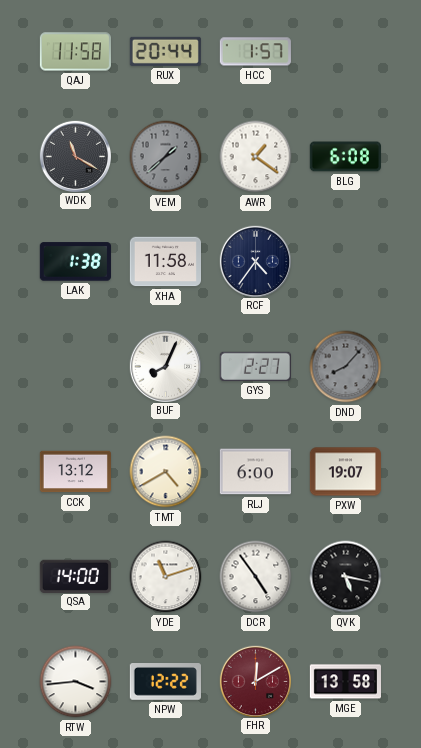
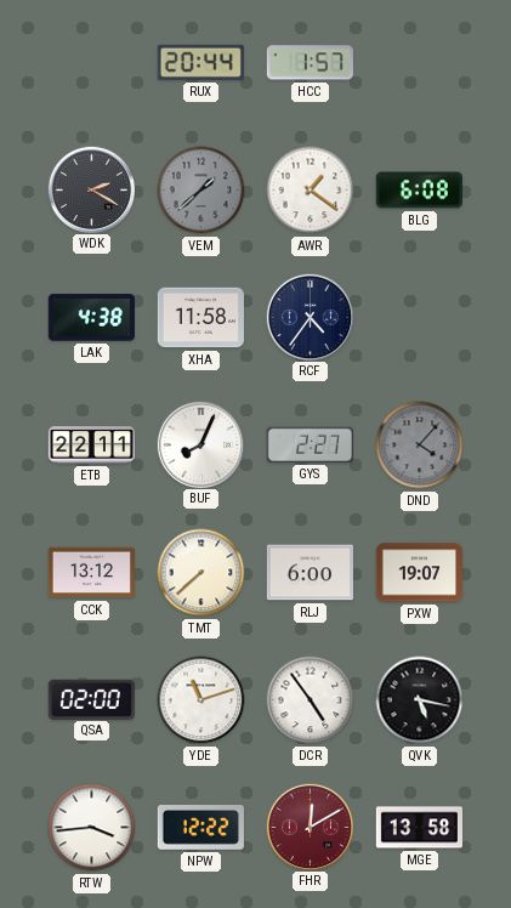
QAJ: 11:58 -> none
WDK: 11:20 -> 2:20
LAK: 1:38 -> 4:38
ETB: none -> 22:11
DND: 8:07 -> 4:07
TMT: 4:40 -> 7:38
QSA: 14:00 -> 02:00
